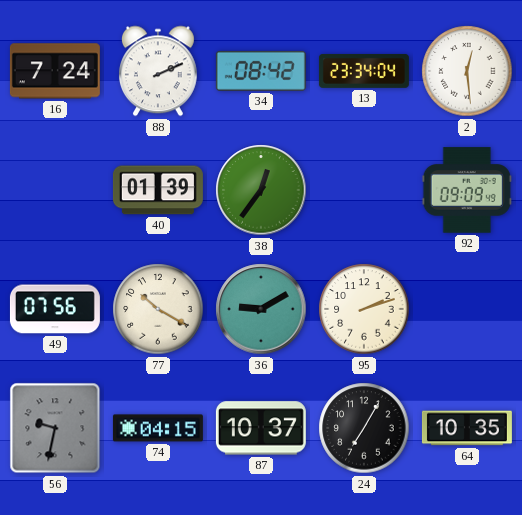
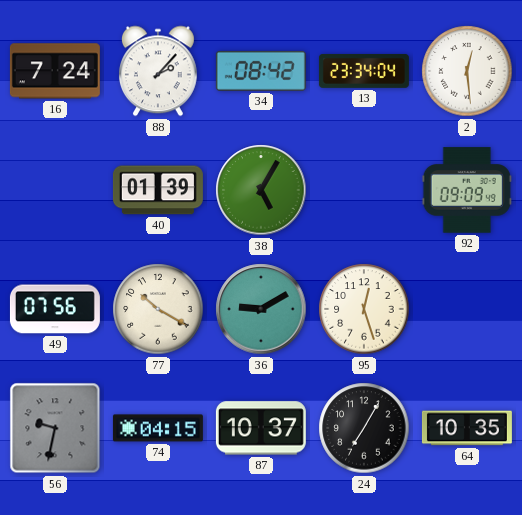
88: 2:11 -> 2:07
38: 12:36 -> 5:05
95: 2:12 -> 12:27
